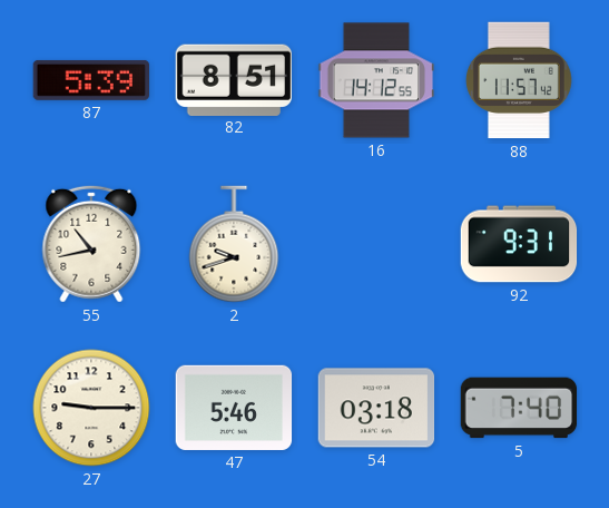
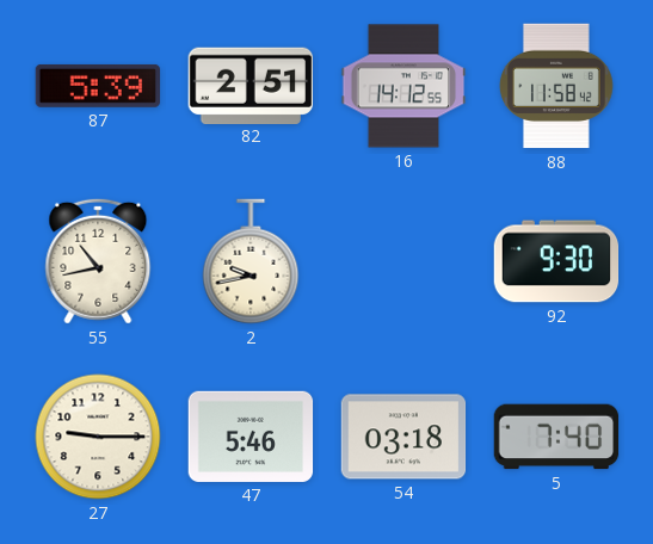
82: 8:51 -> 2:51
88: 11:57 -> 11:58
2: 9:42 -> 9:43
92: 9:31 -> 9:30
